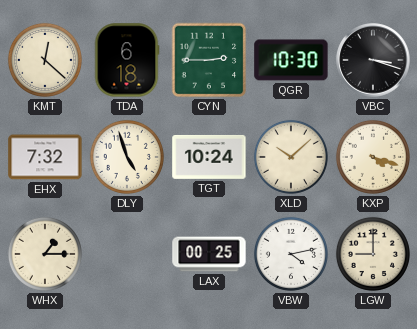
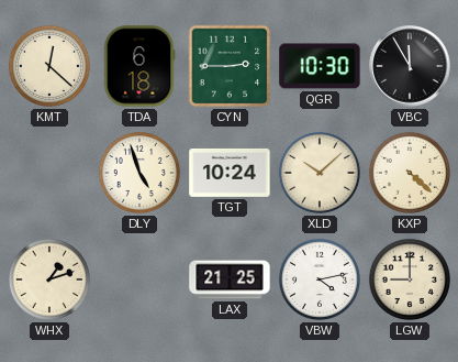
VBC: 3:18 -> 11:55
EHX: 7:32 -> none
KXP: 4:18 -> 4:22
WHX: 1:15 -> 1:12
LAX: 00:25 -> 21:25
